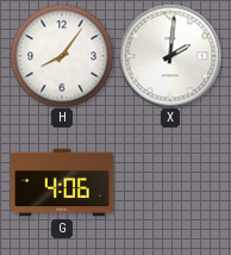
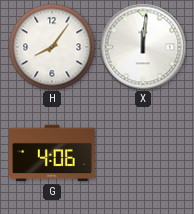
X: 2:01 -> 12:01
